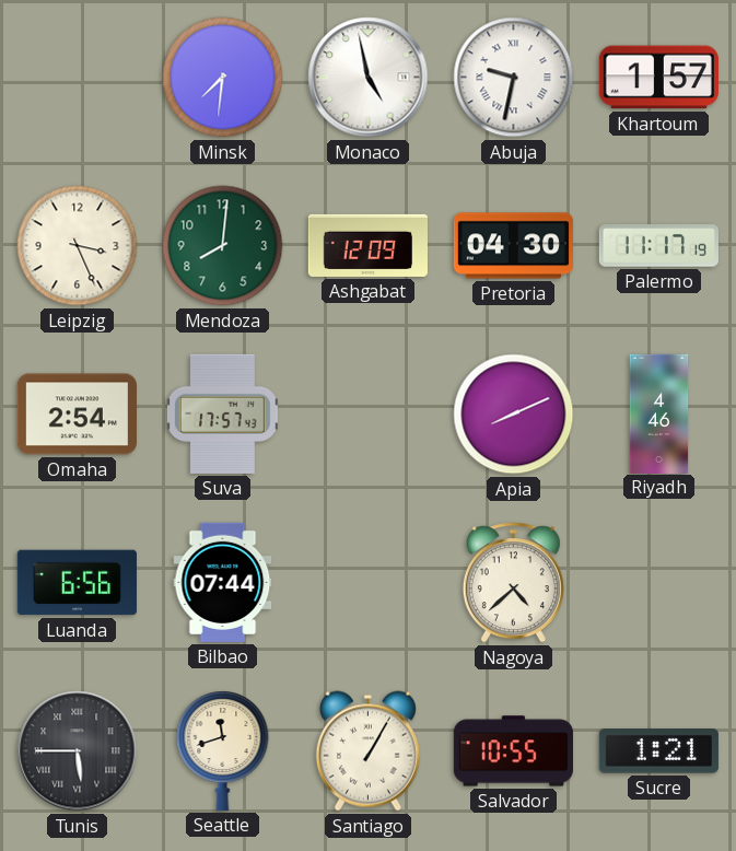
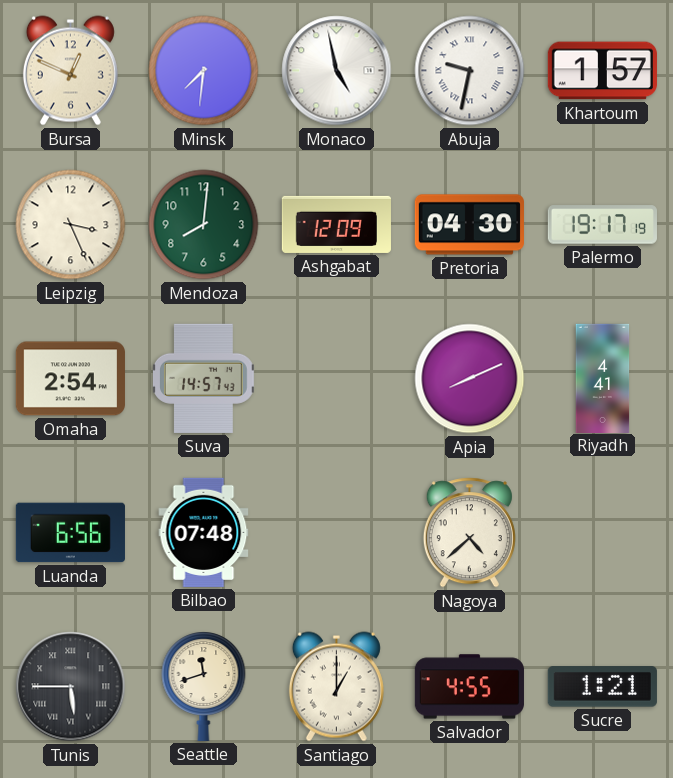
Bursa: none -> 12:49
Palermo: 11:17 -> 19:17
Suva: 17:57 -> 14:57
Riyadh: 4:46 -> 4:41
Bilbao: 07:44 -> 07:48
Santiago: 1:05 -> 1:00
Salvador: 10:55 -> 4:55
